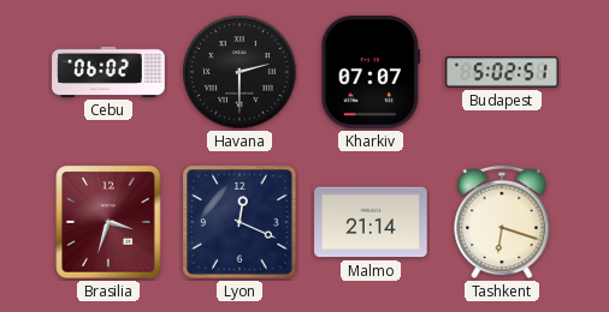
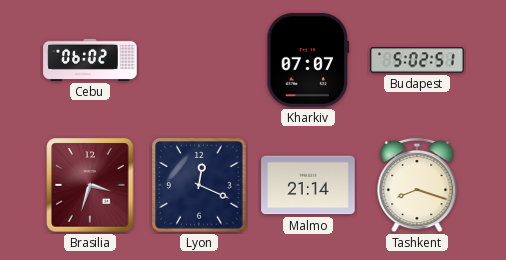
Havana: 2:30 -> none
Tashkent: 6:18 -> 8:18
